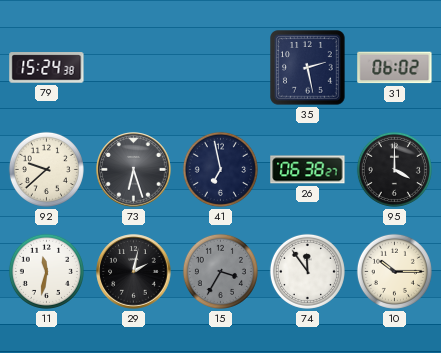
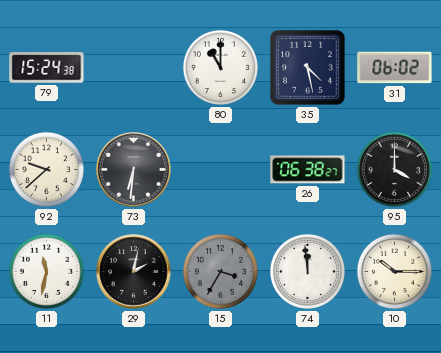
80: none -> 11:00
35: 2:28 -> 4:28
73: 6:27 -> 6:31
41: 6:58 -> none
74: 11:54 -> 11:59
